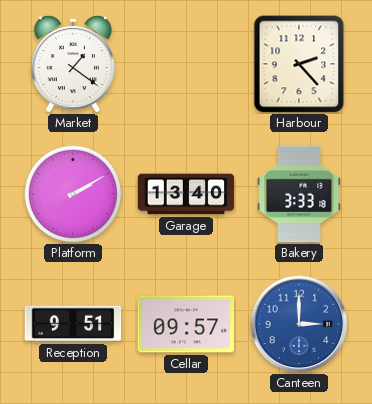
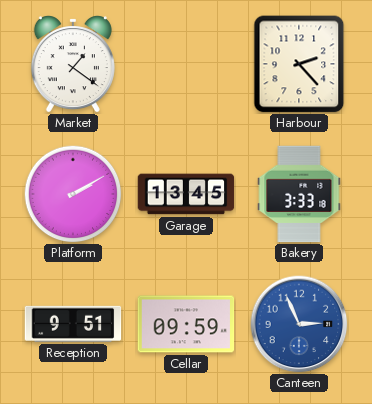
Garage: 13:40 -> 13:45
Cellar: 09:57 -> 09:59
Canteen: 3:00 -> 2:56
